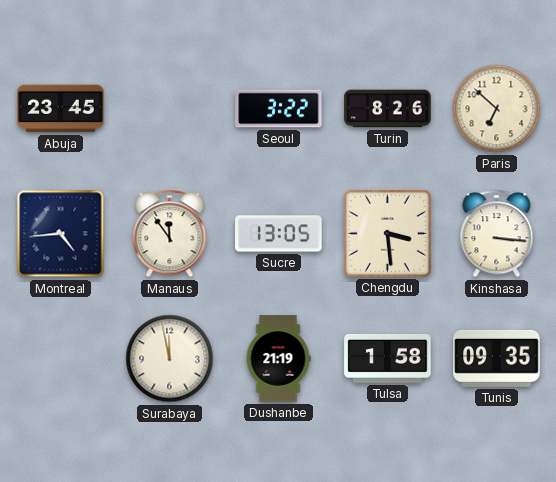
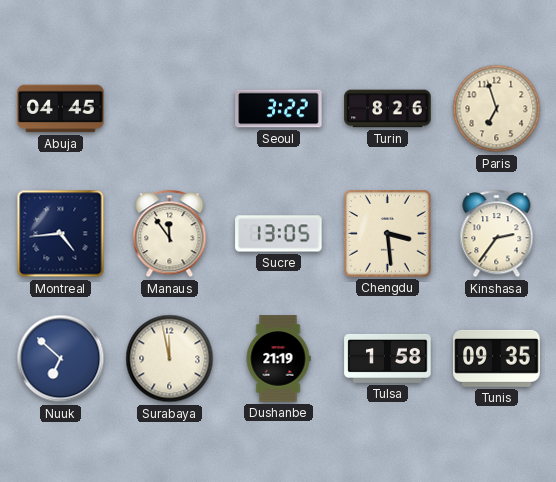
Abuja: 23:45 -> 04:45
Paris: 6:52 -> 6:57
Kinshasa: 3:16 -> 2:36
Nuuk: none -> 6:52
